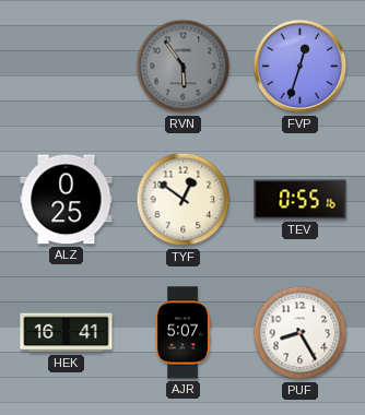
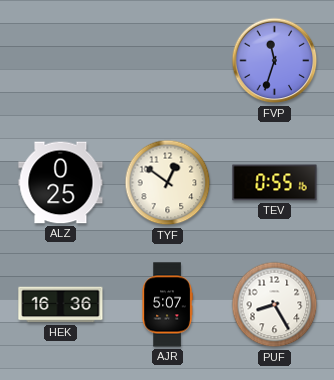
RVN: 5:54 -> none
FVP: 12:33 -> 11:33
HEK: 16:41 -> 16:36
